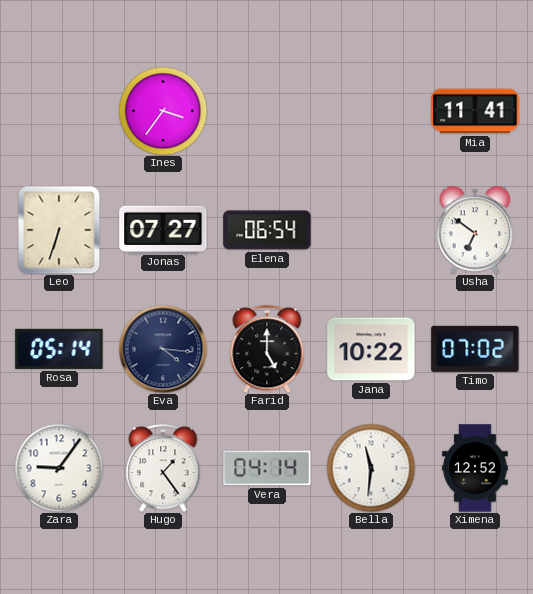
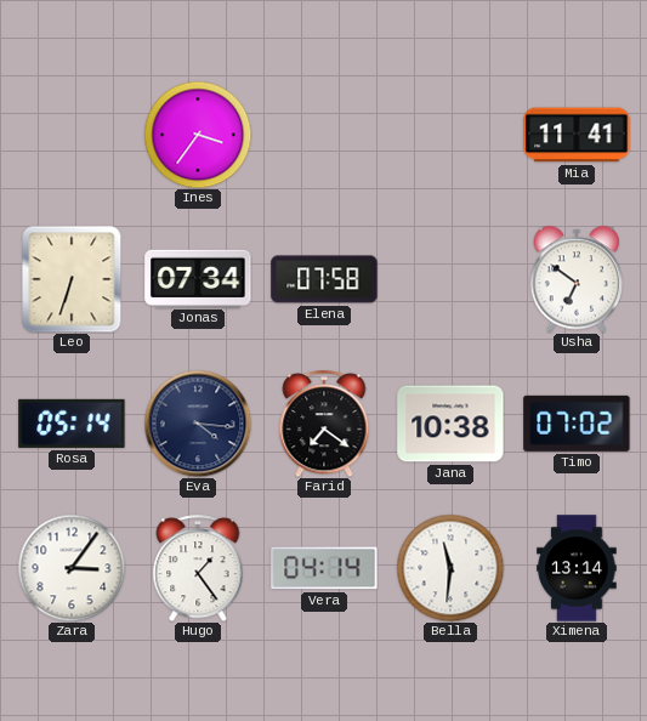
Jonas: 07:27 -> 07:34
Elena: 06:54 -> 07:58
Farid: 5:00 -> 7:21
Jana: 10:22 -> 10:38
Zara: 9:06 -> 3:06
Ximena: 12:52 -> 13:14
